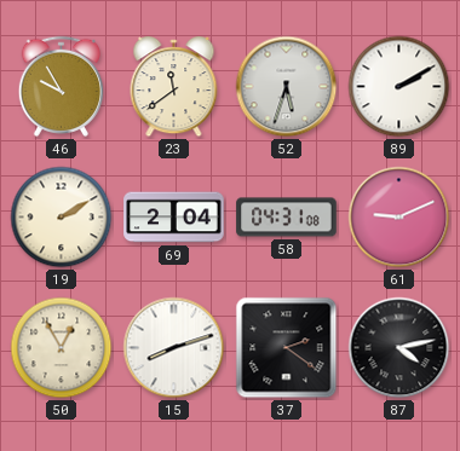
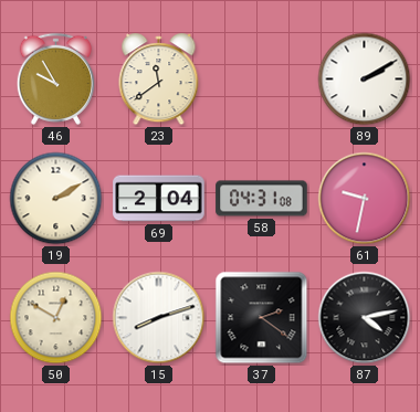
52: 5:33 -> none
61: 9:11 -> 9:32
50: 12:55 -> 12:50
